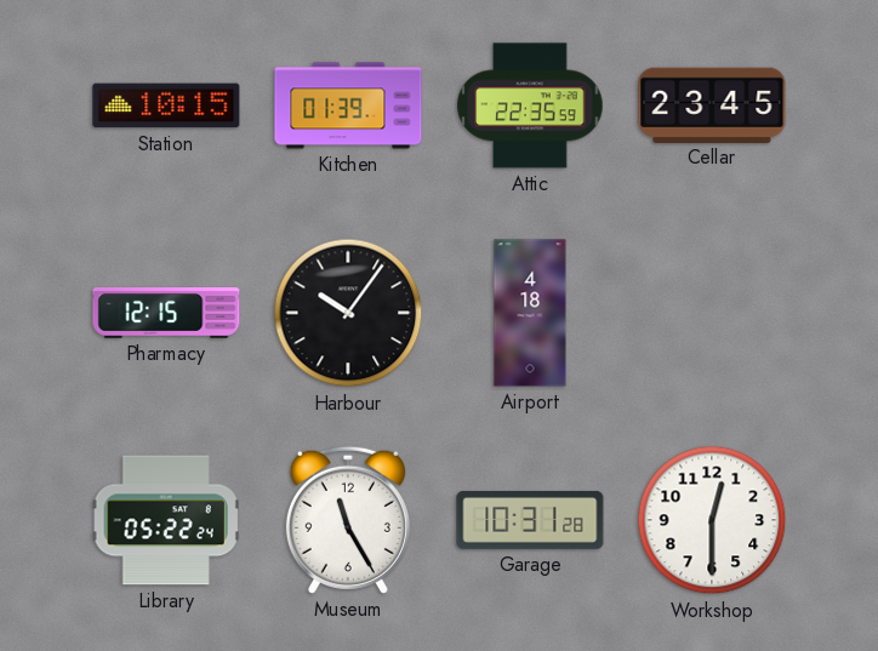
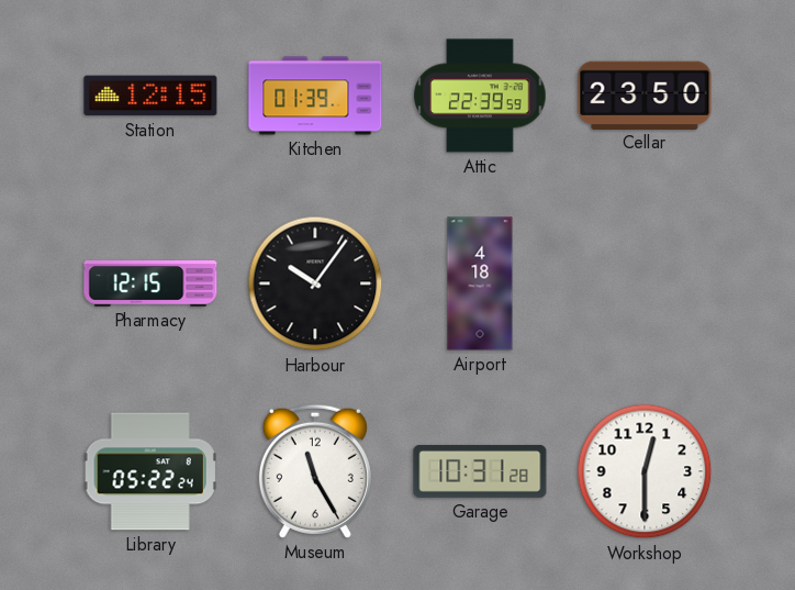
Station: 10:15 -> 12:15
Attic: 22:35 -> 22:39
Cellar: 23:45 -> 23:50
